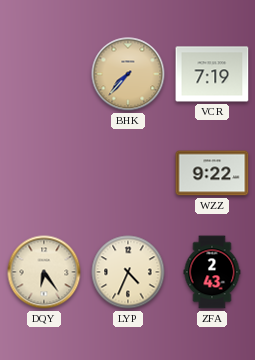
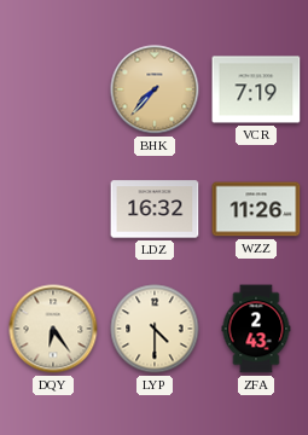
LDZ: none -> 16:32
WZZ: 9:22 -> 11:26
LYP: 4:34 -> 4:30
